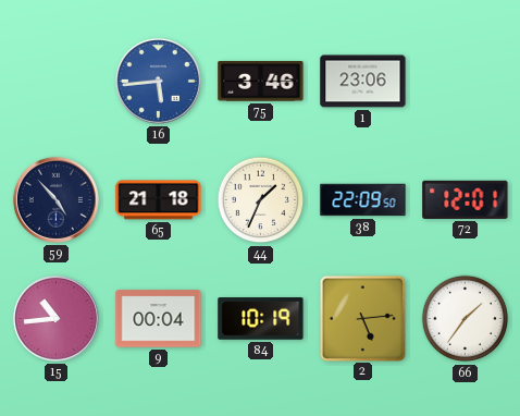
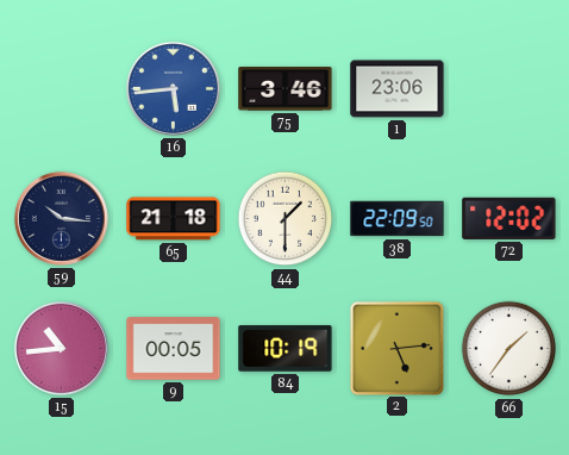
59: 4:53 -> 10:16
44: 1:34 -> 1:30
72: 12:01 -> 12:02
9: 00:04 -> 00:05
